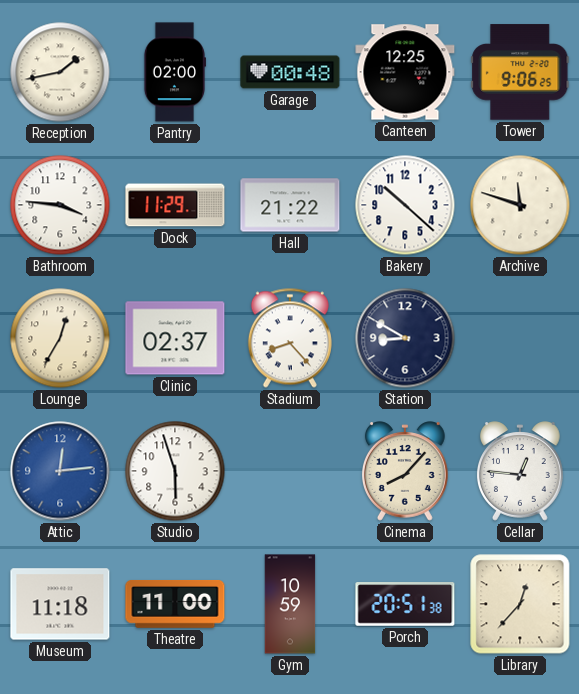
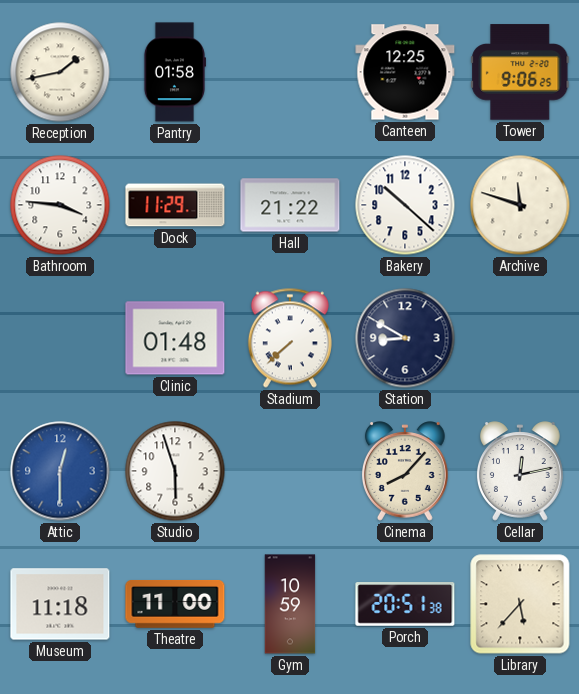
Pantry: 02:00 -> 01:58
Garage: 00:48 -> none
Lounge: 12:35 -> none
Clinic: 02:37 -> 01:48
Stadium: 8:23 -> 7:38
Attic: 12:14 -> 12:30
Cellar: 12:46 -> 12:13
Library: 12:37 -> 5:37
